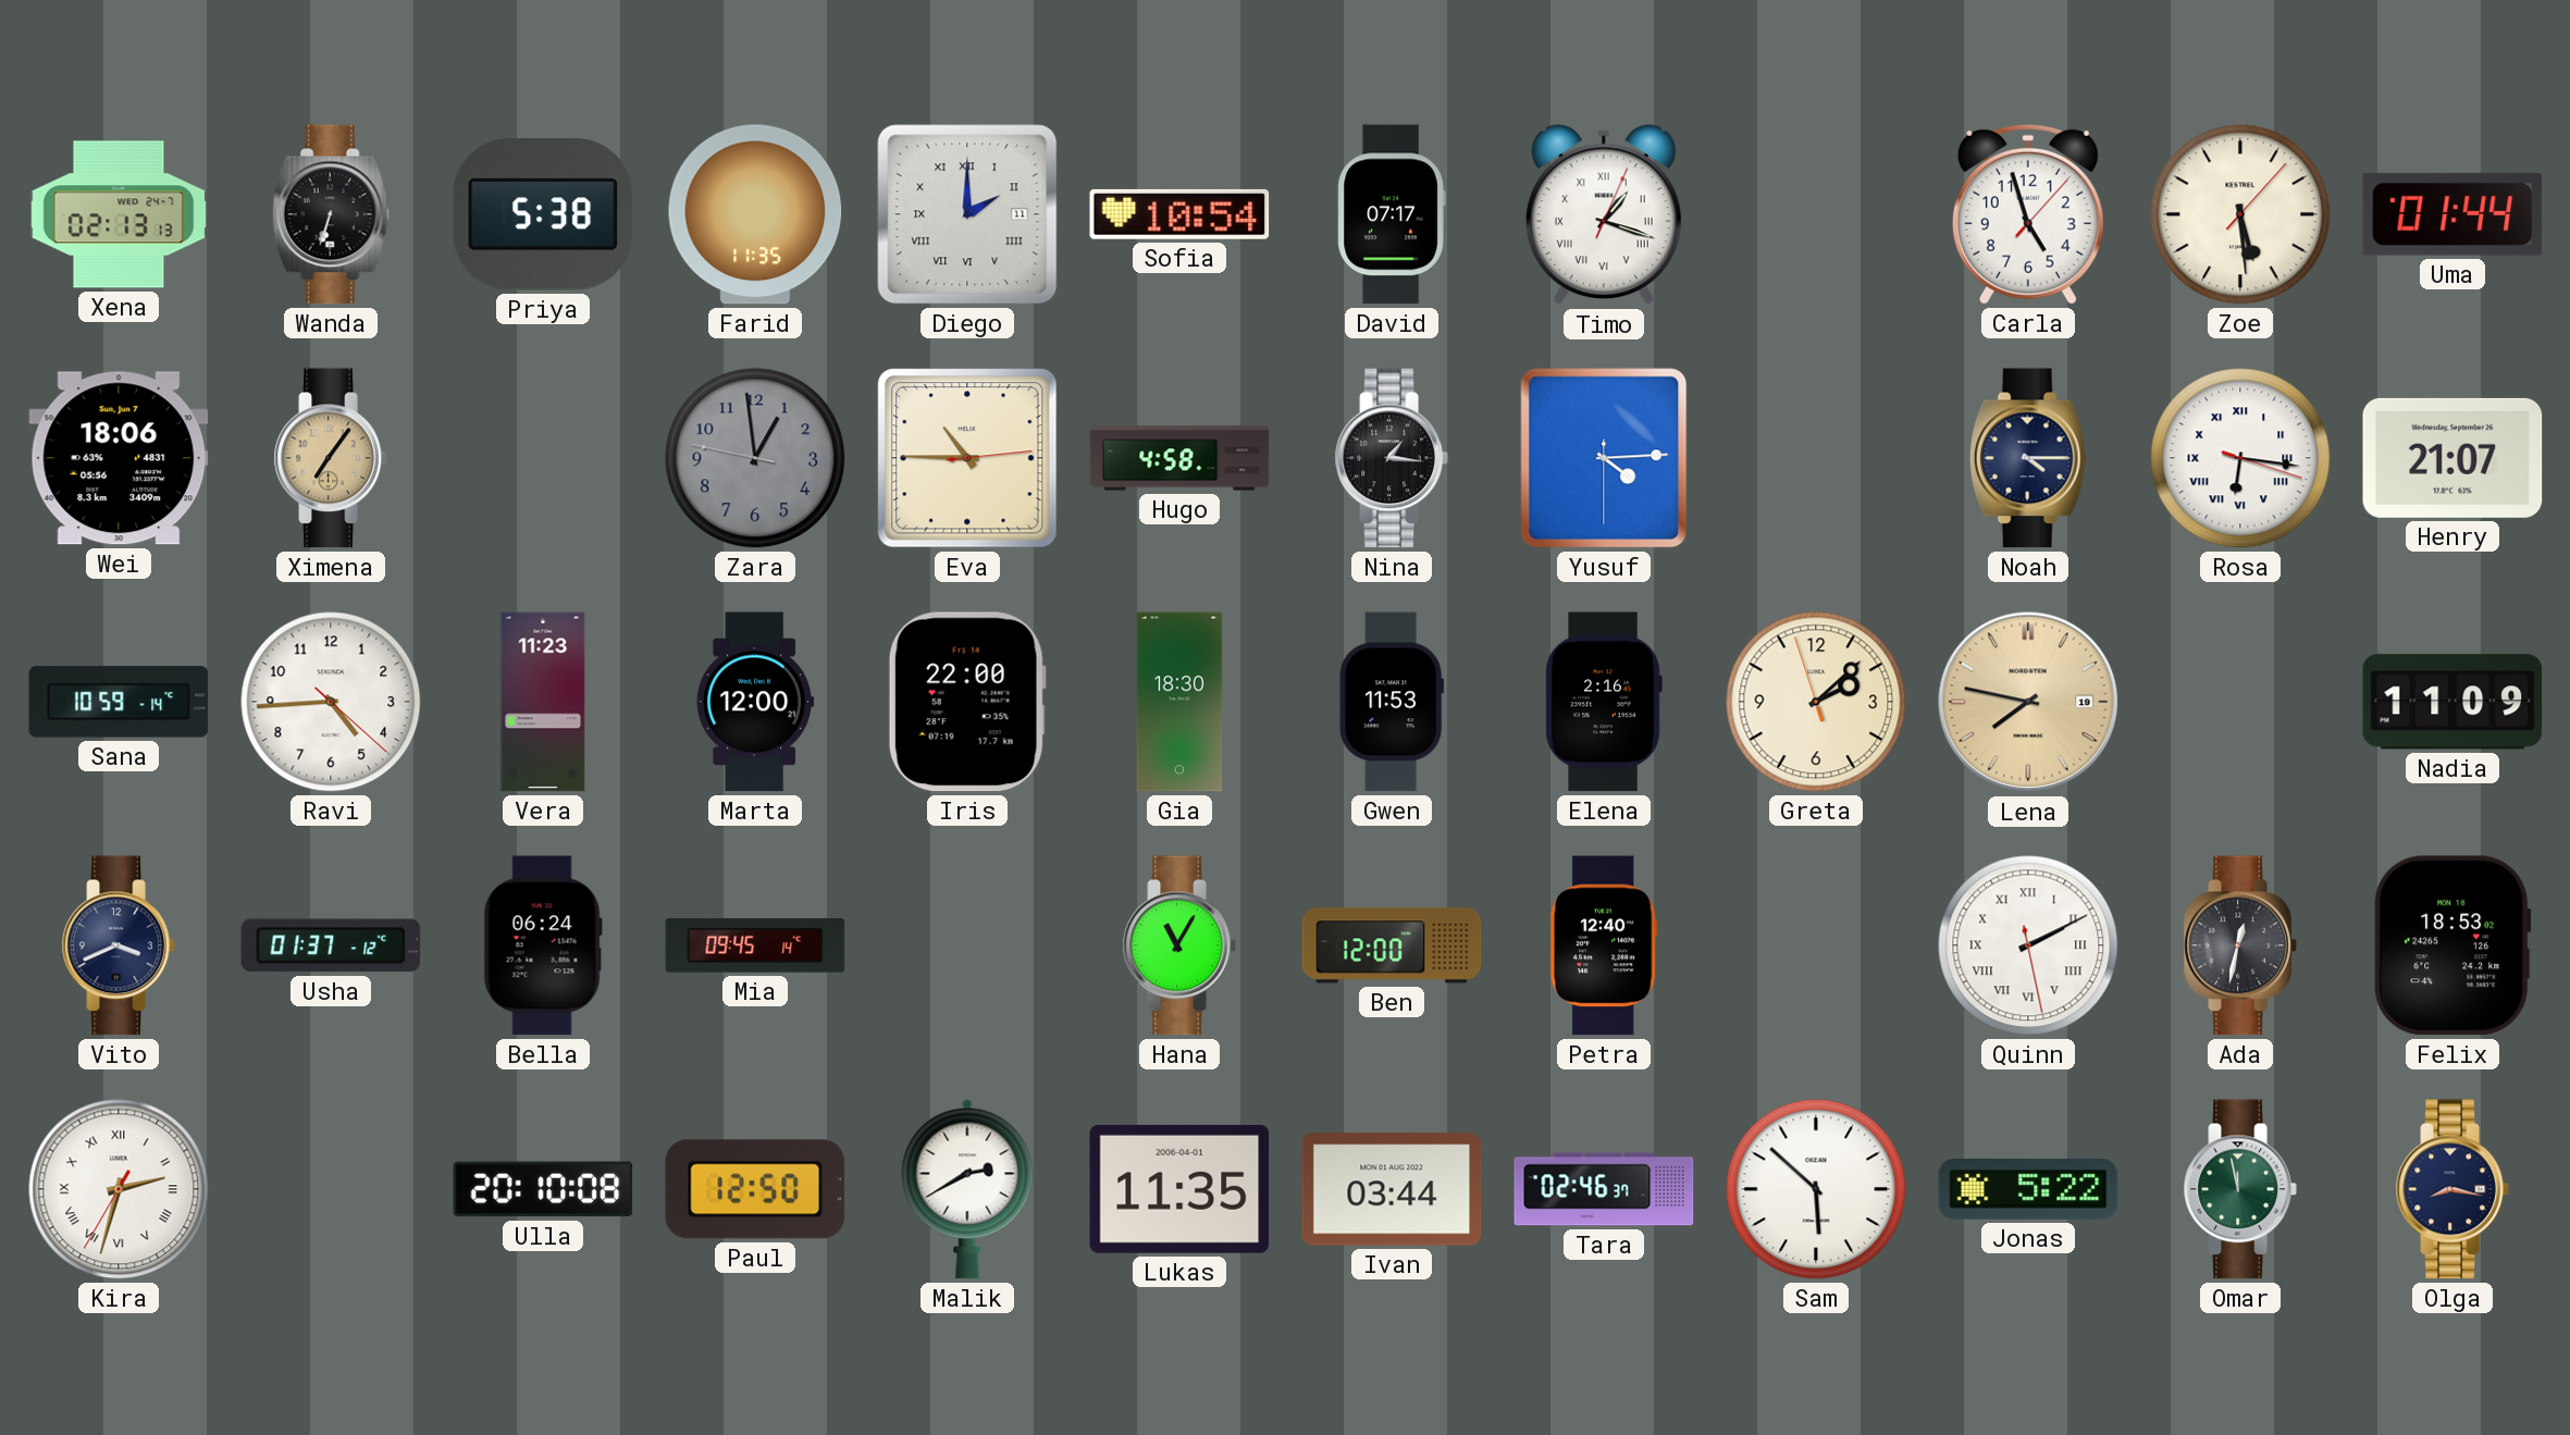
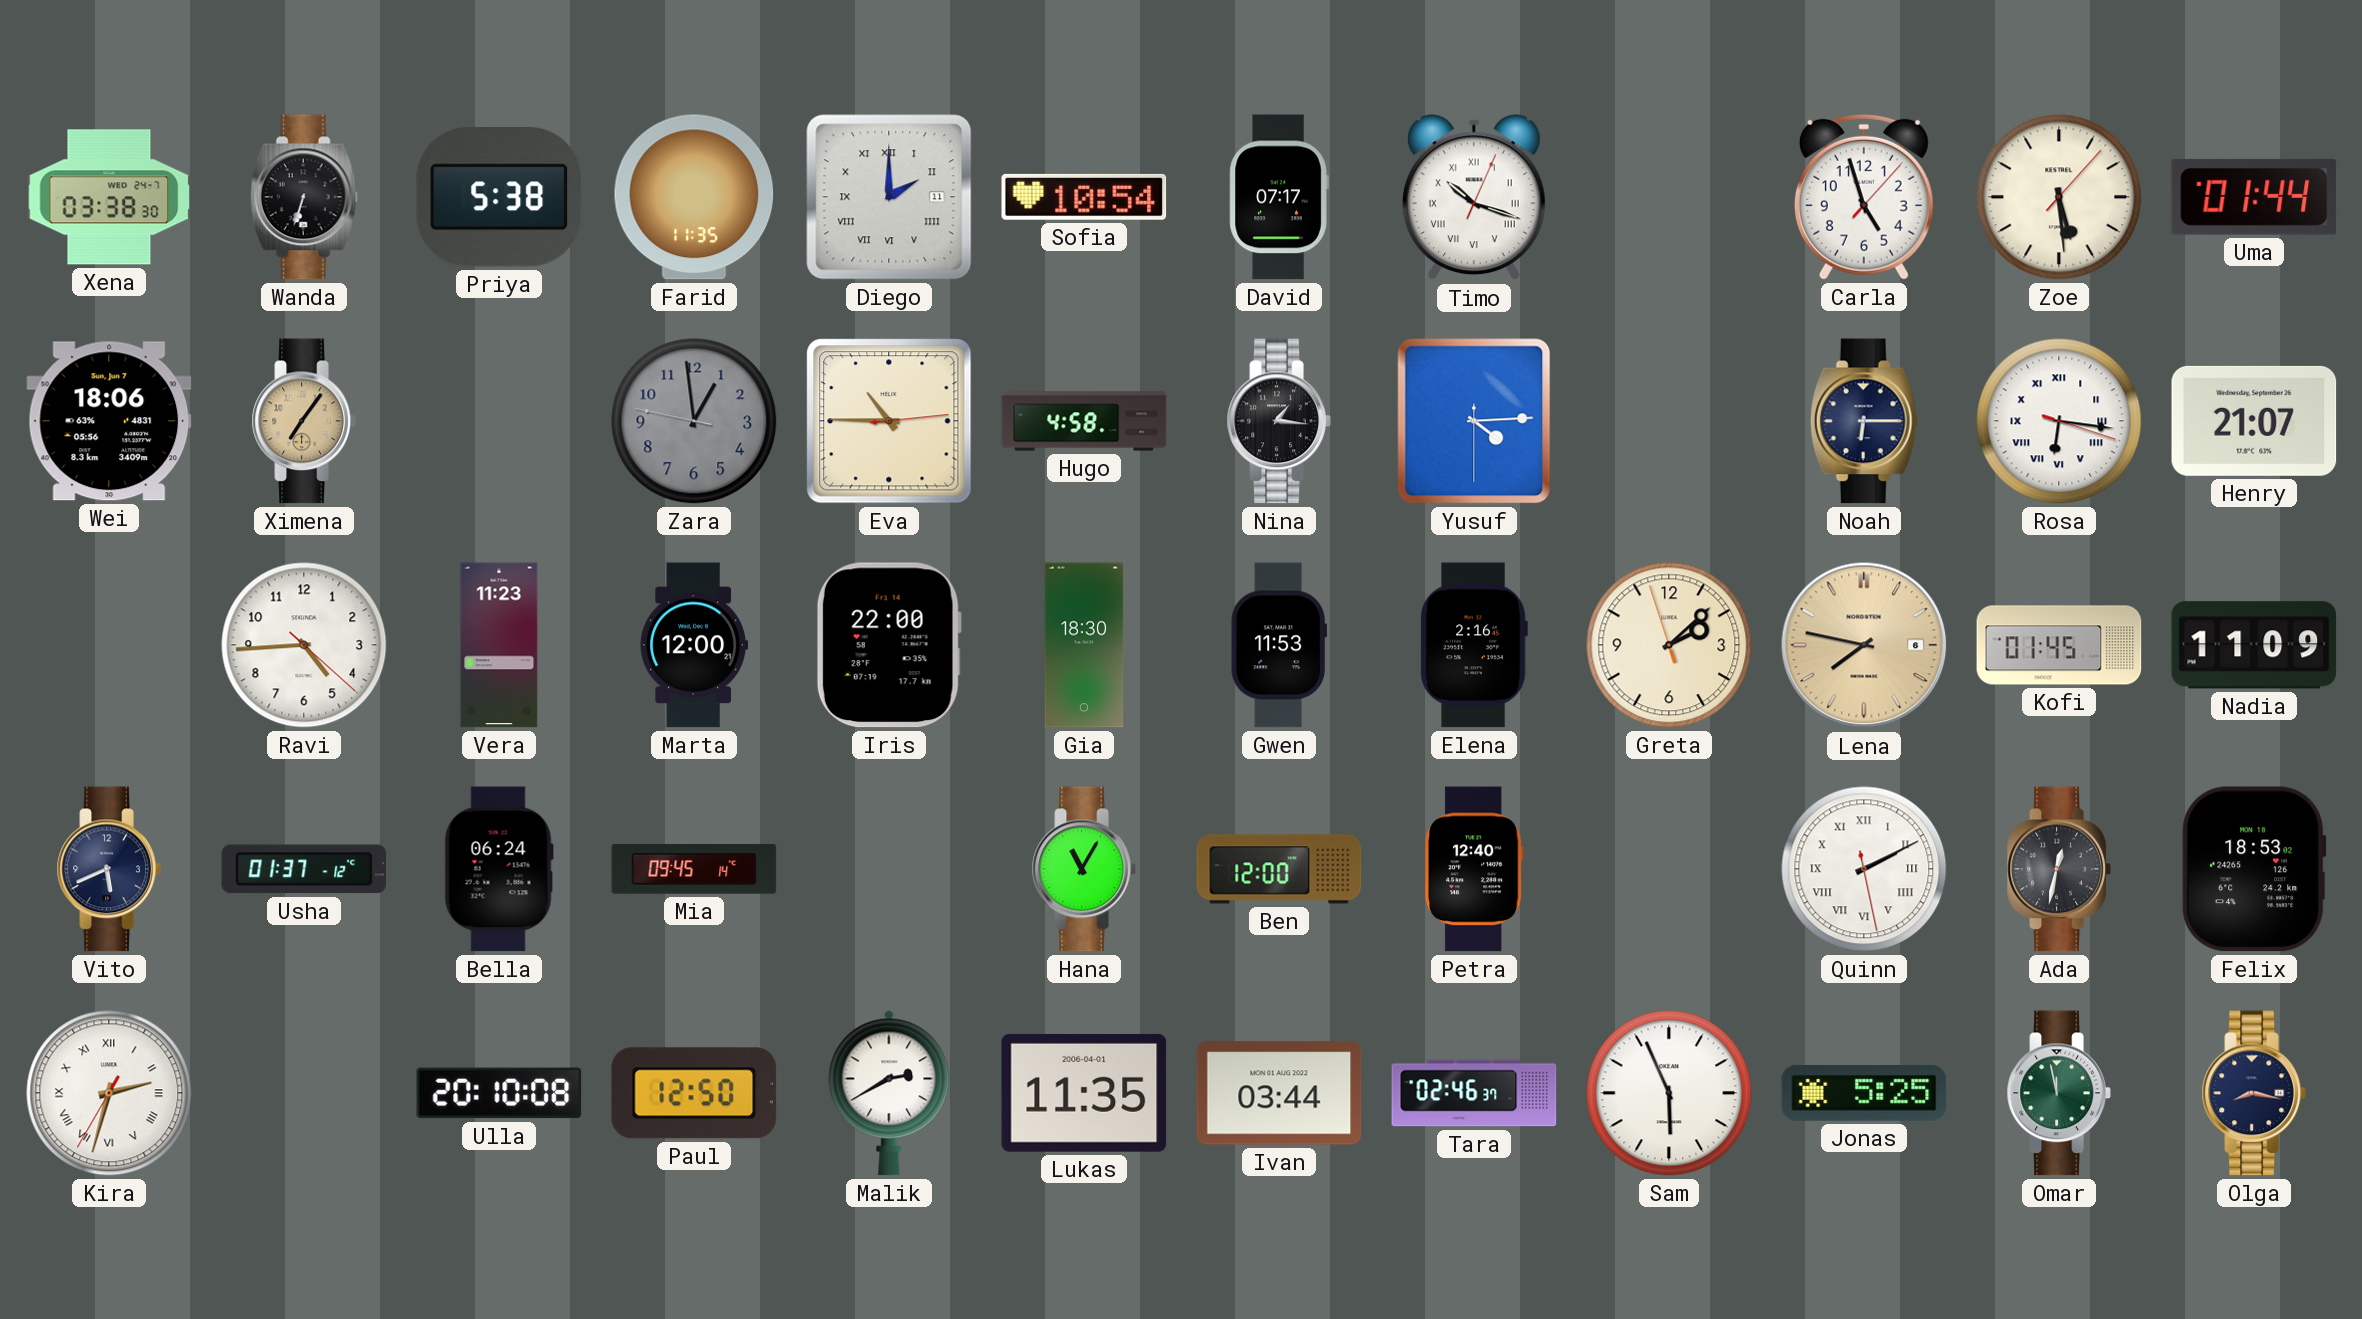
Xena: 02:13 -> 03:38
Timo: 1:18 -> 10:18
Noah: 4:15 -> 6:15
Sana: 10:59 -> none
Lena date: 19 -> 6
Kofi: none -> 01:45
Vito: 3:41 -> 5:41
Sam: 5:52 -> 5:56
Jonas: 5:22 -> 5:25
